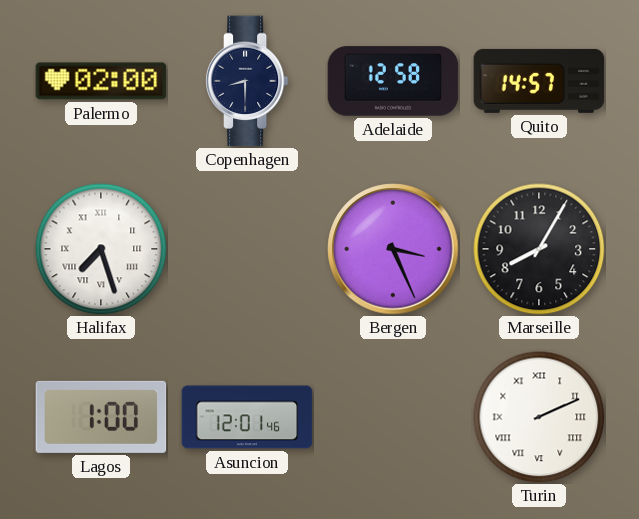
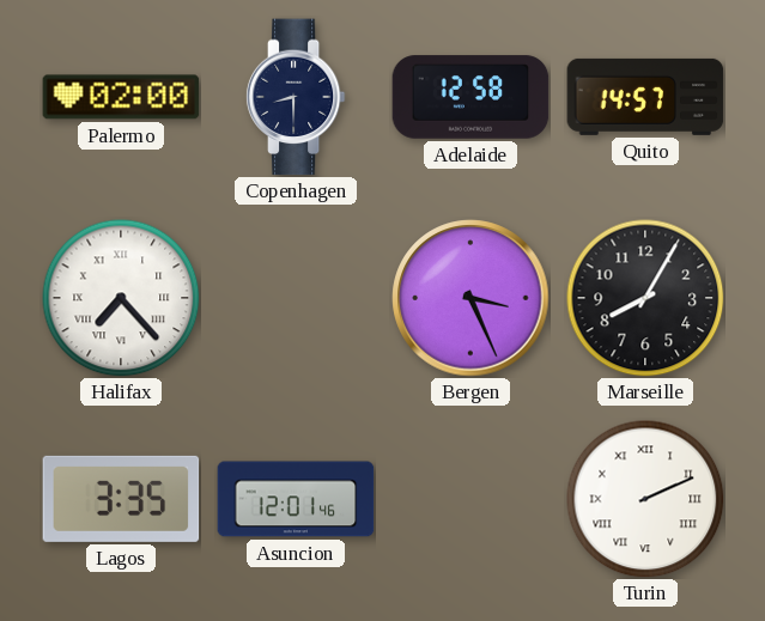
Halifax: 7:27 -> 7:23
Lagos: 1:00 -> 3:35
